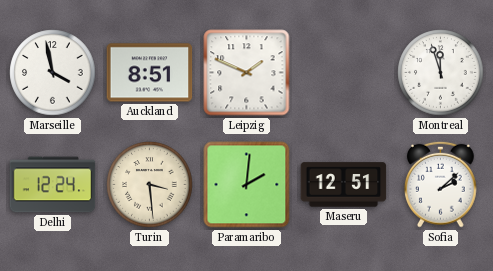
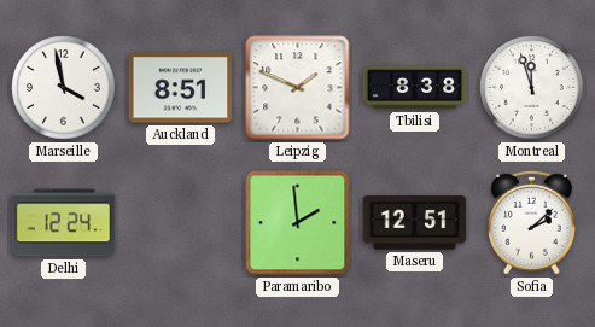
Tbilisi: none -> 8:38
Turin: 3:29 -> none
Paramaribo: 2:01 -> 1:59
